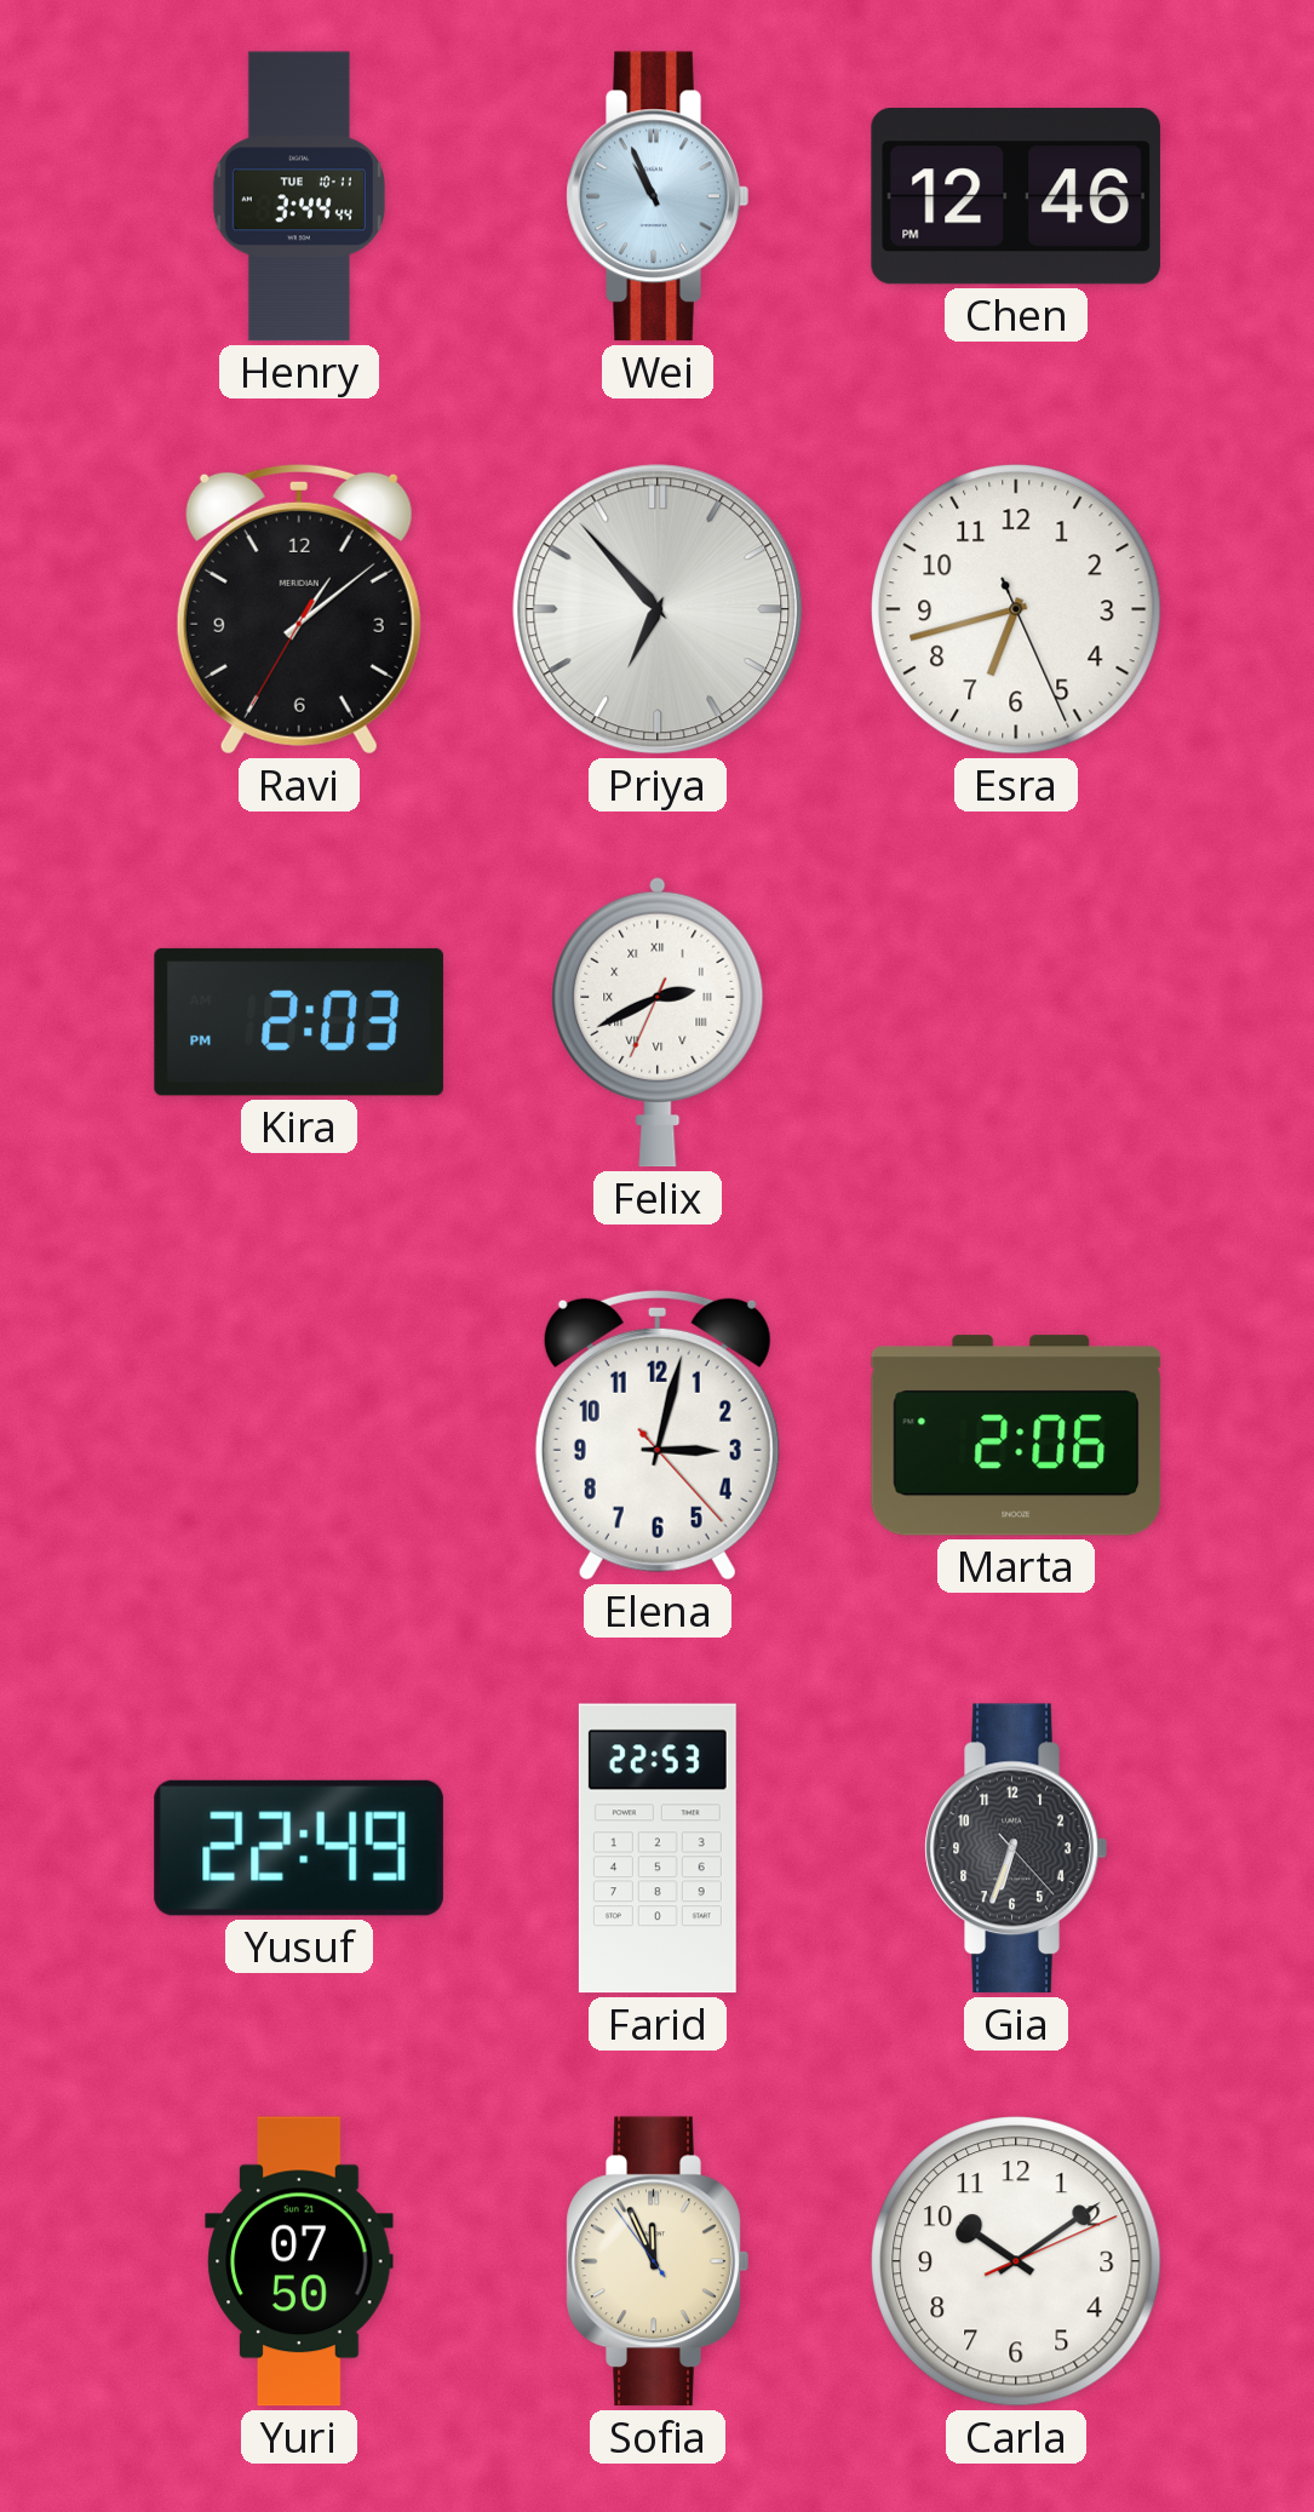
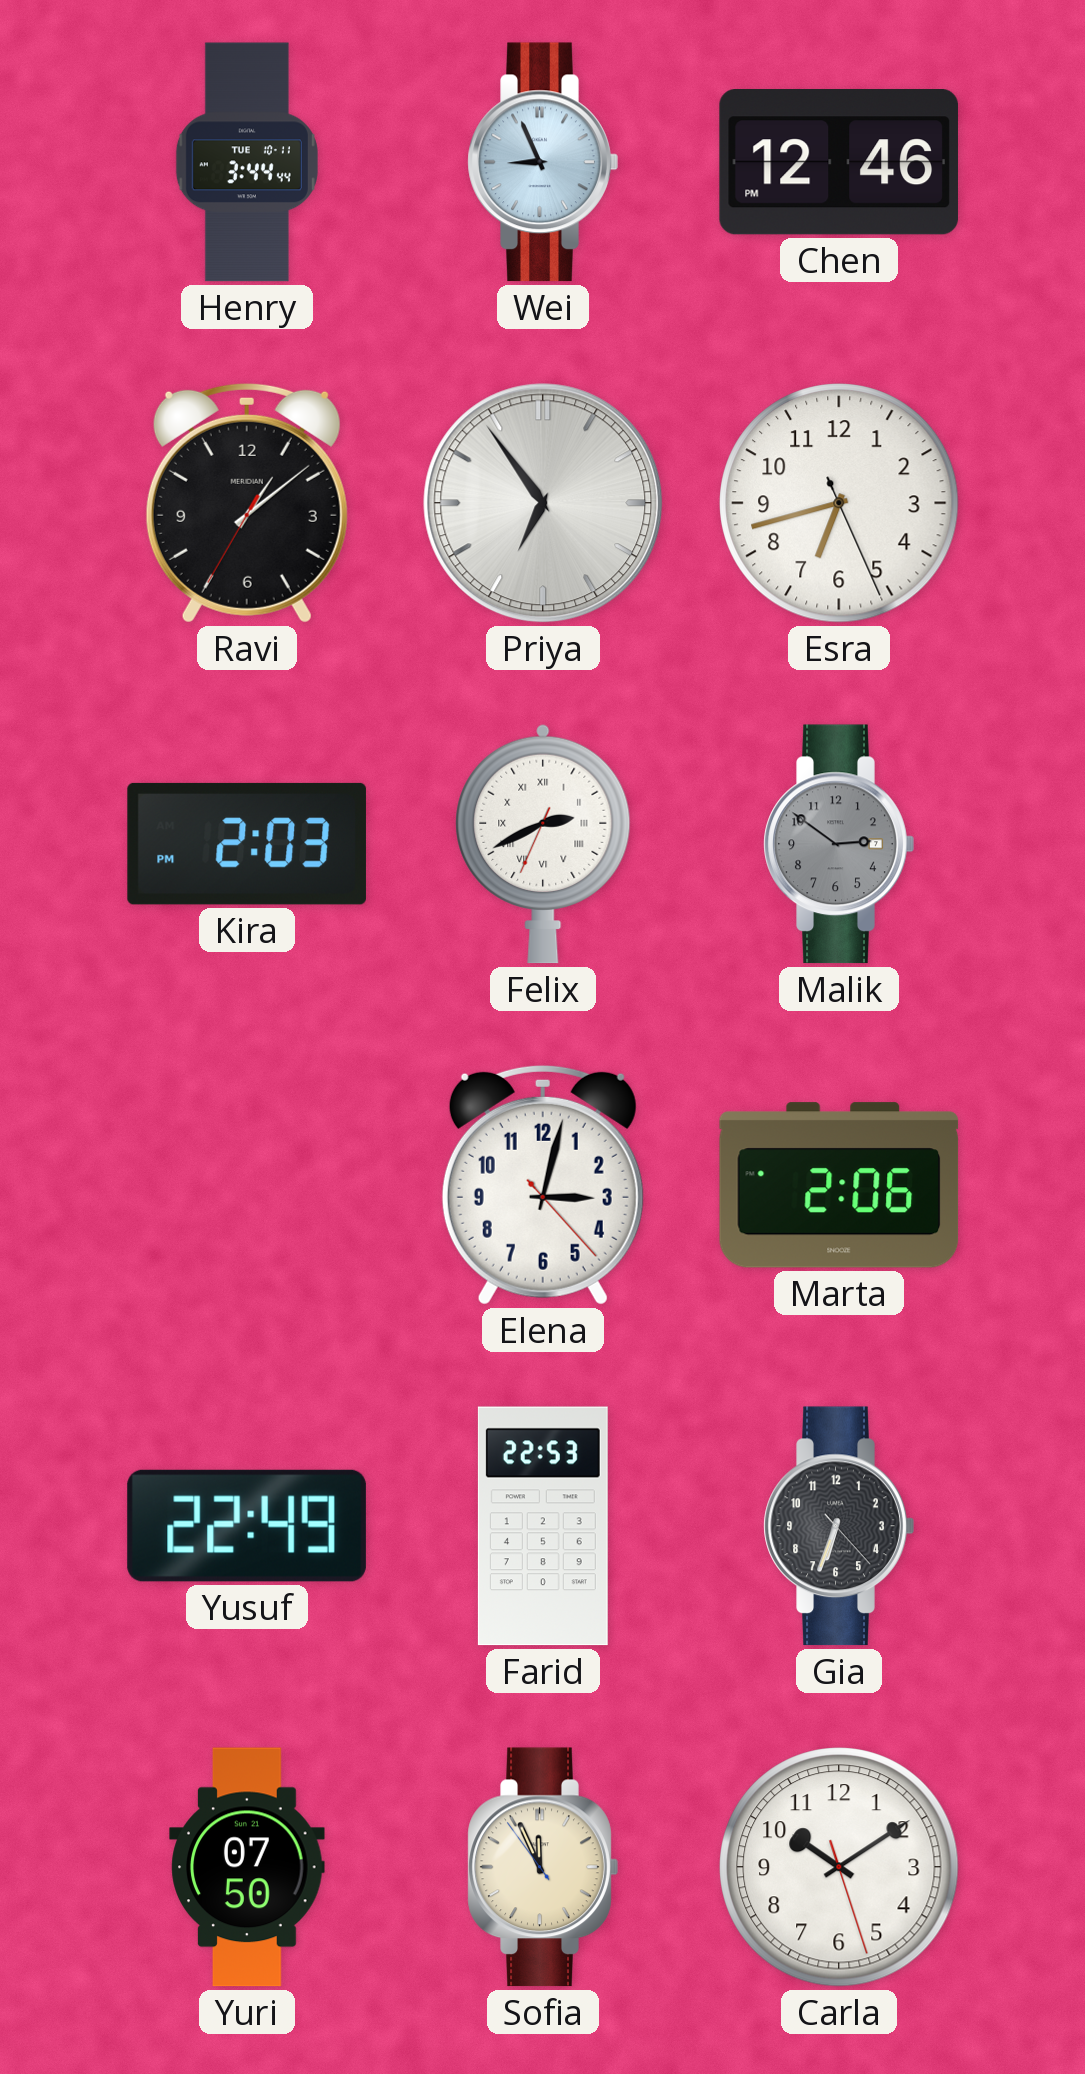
Wei: 10:56 -> 8:56
Priya: 6:53 -> 6:54
Malik: none -> 2:51
Carla: 10:09:11 -> 10:09:27
